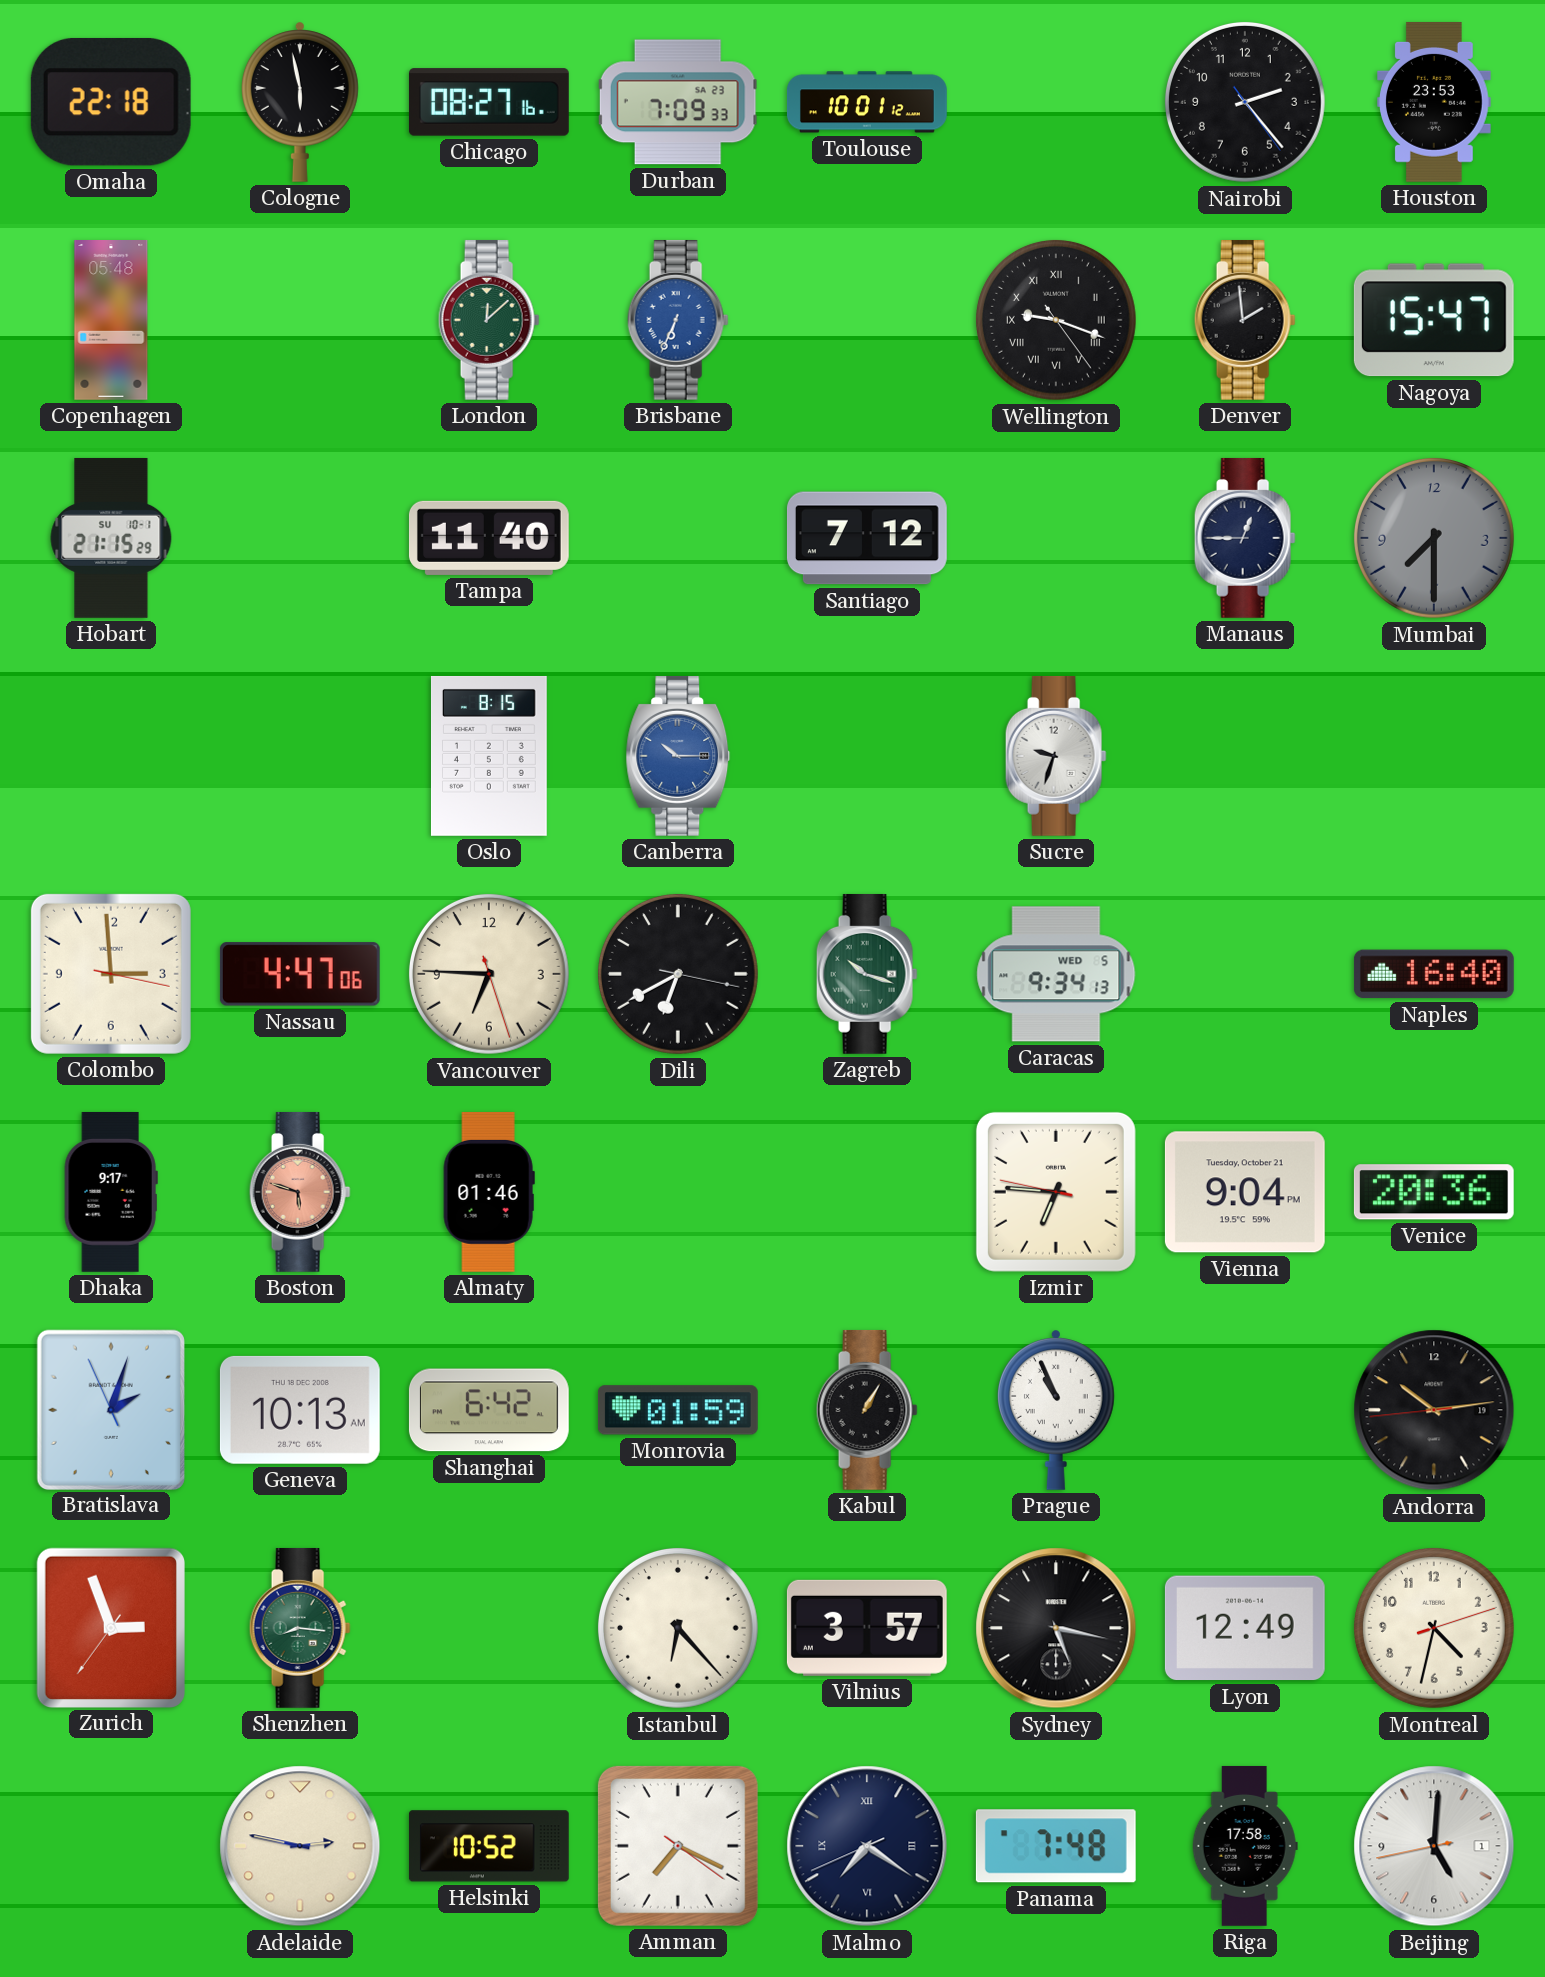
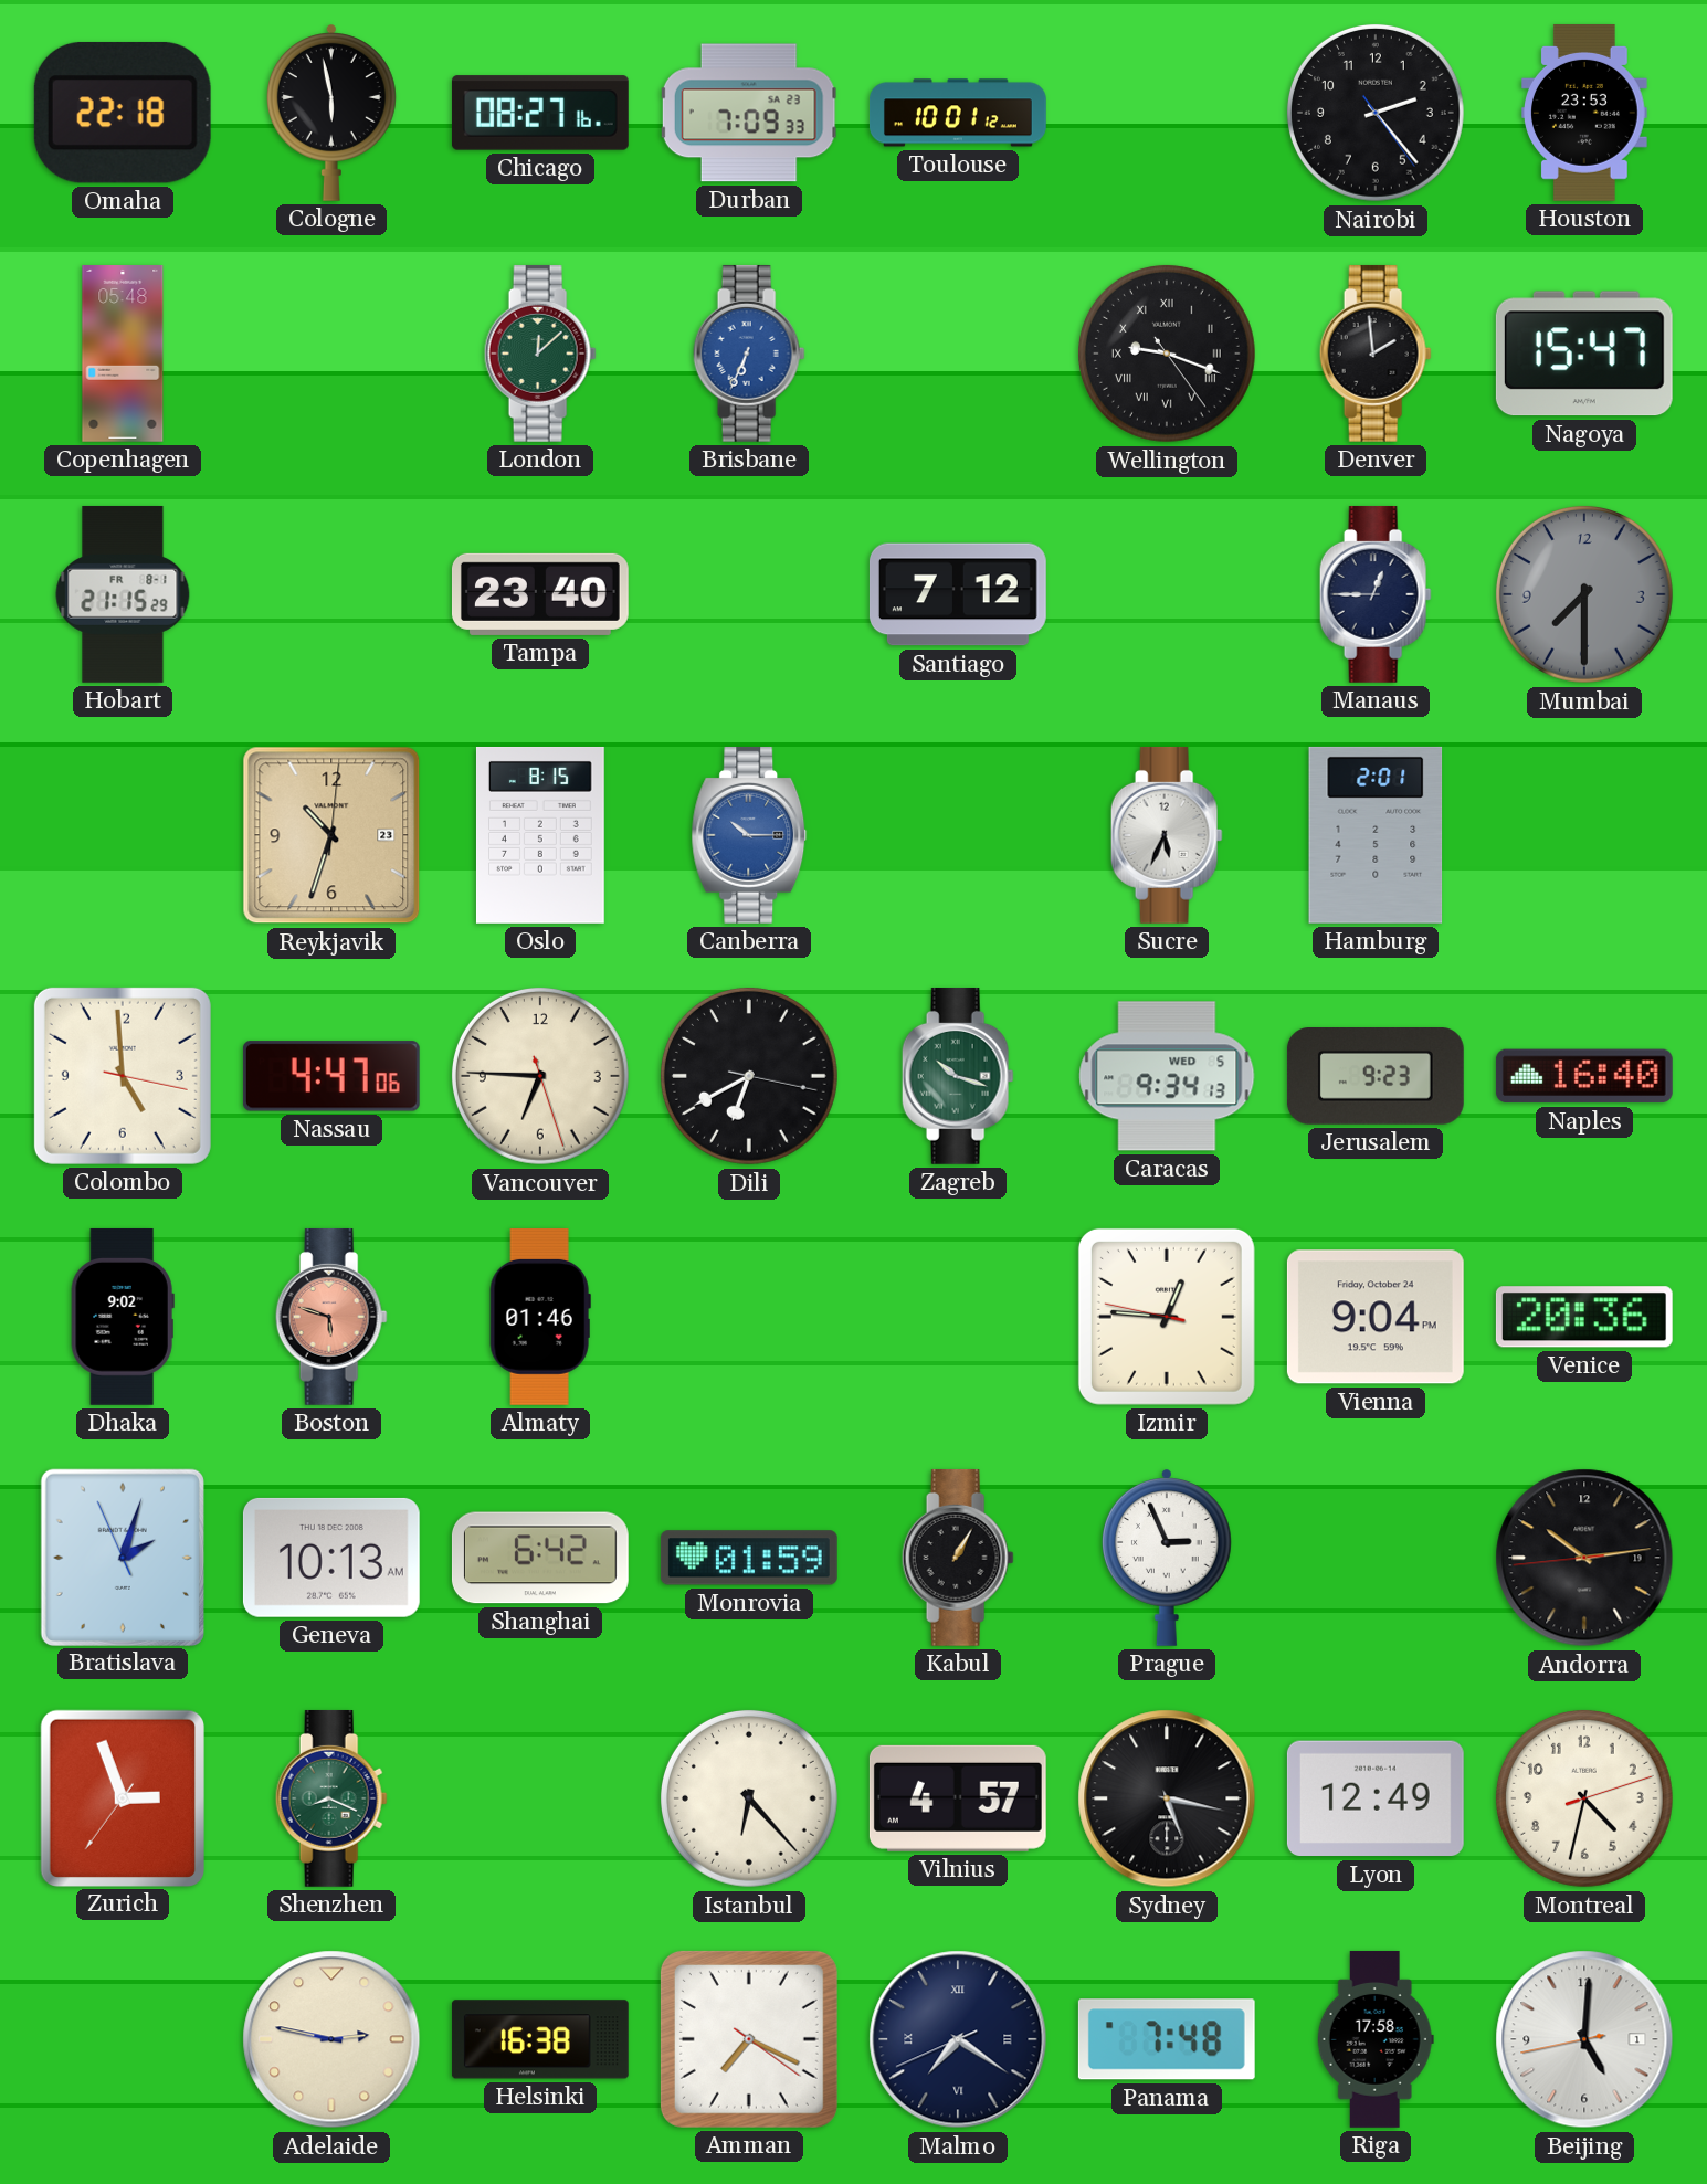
Hobart date: SU 10-1 -> FR 8-1
Tampa: 11:40 -> 23:40
Reykjavik: none -> 10:33
Sucre: 9:33 -> 5:34
Hamburg: none -> 2:01
Colombo: 2:59 -> 4:59
Jerusalem: none -> 9:23
Dhaka: 9:17 -> 9:02
Izmir: 6:45 -> 12:45
Vienna date: Tuesday, October 21 -> Friday, October 24
Prague: 10:56 -> 2:56
Shenzhen: 8:16 -> 8:19
Vilnius: 3:57 -> 4:57
Helsinki: 10:52 -> 16:38
